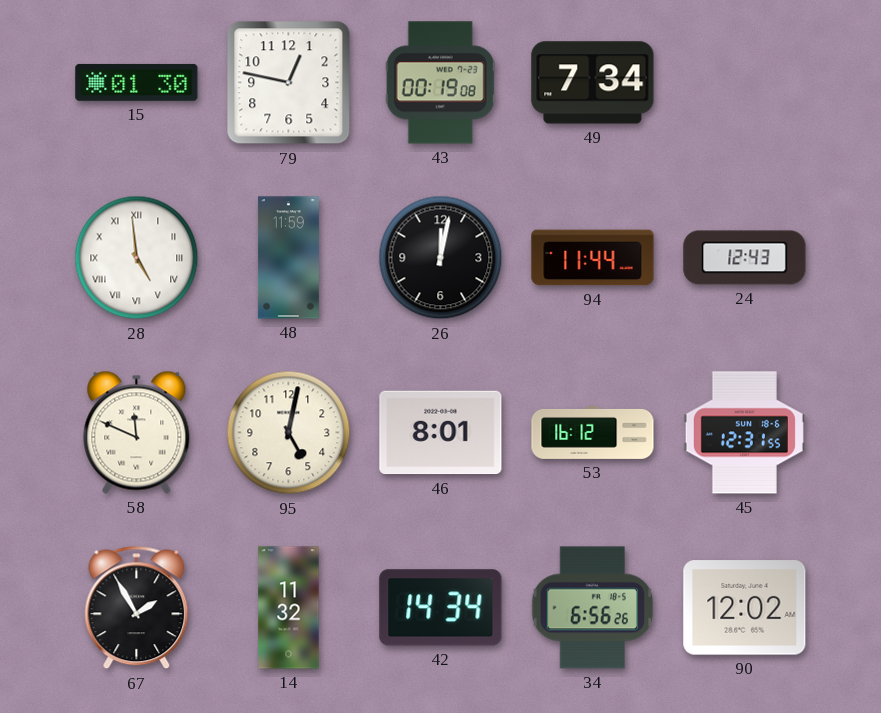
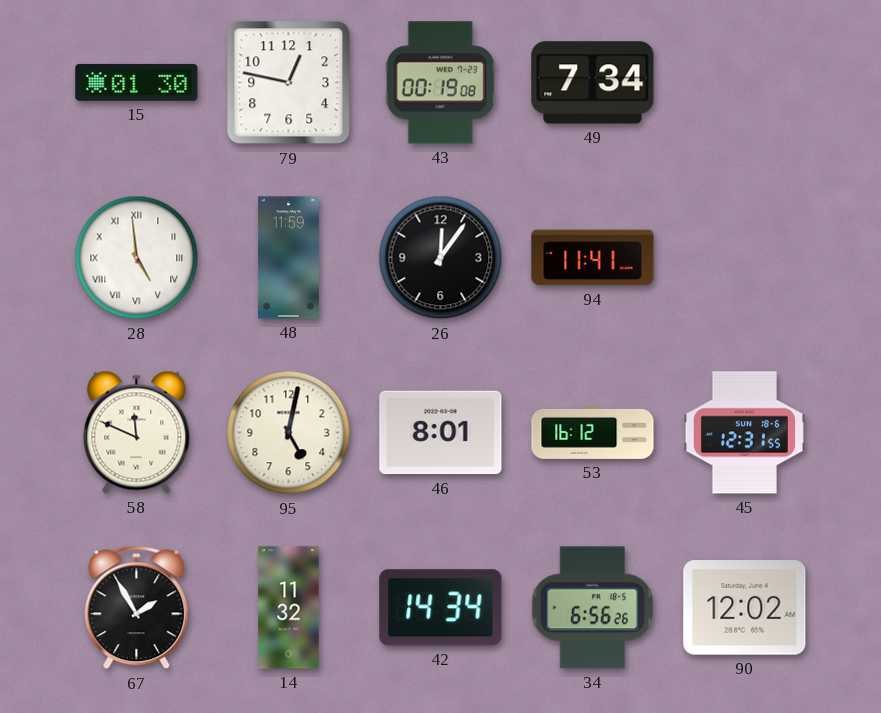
26: 12:02 -> 12:06
94: 11:44 -> 11:41
24: 12:43 -> none
